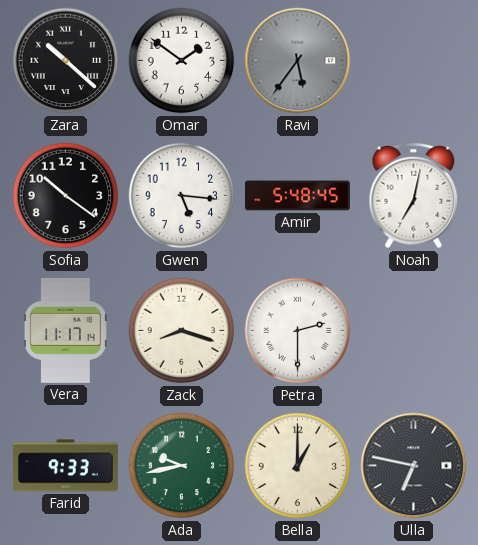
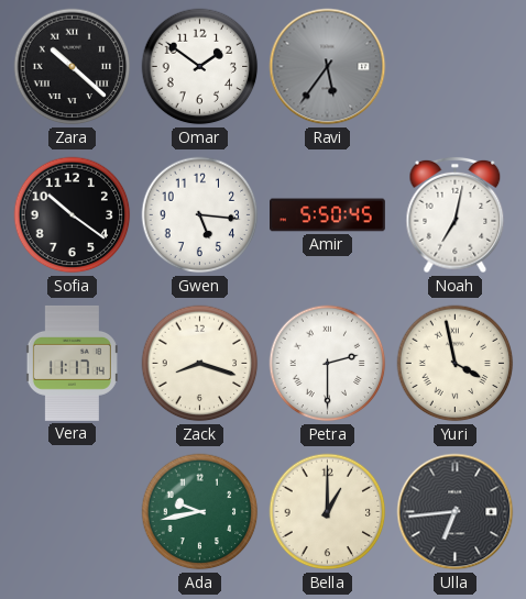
Amir: 5:48 -> 5:50
Yuri: none -> 3:58
Farid: 9:33 -> none
Ulla: 6:47 -> 6:44
